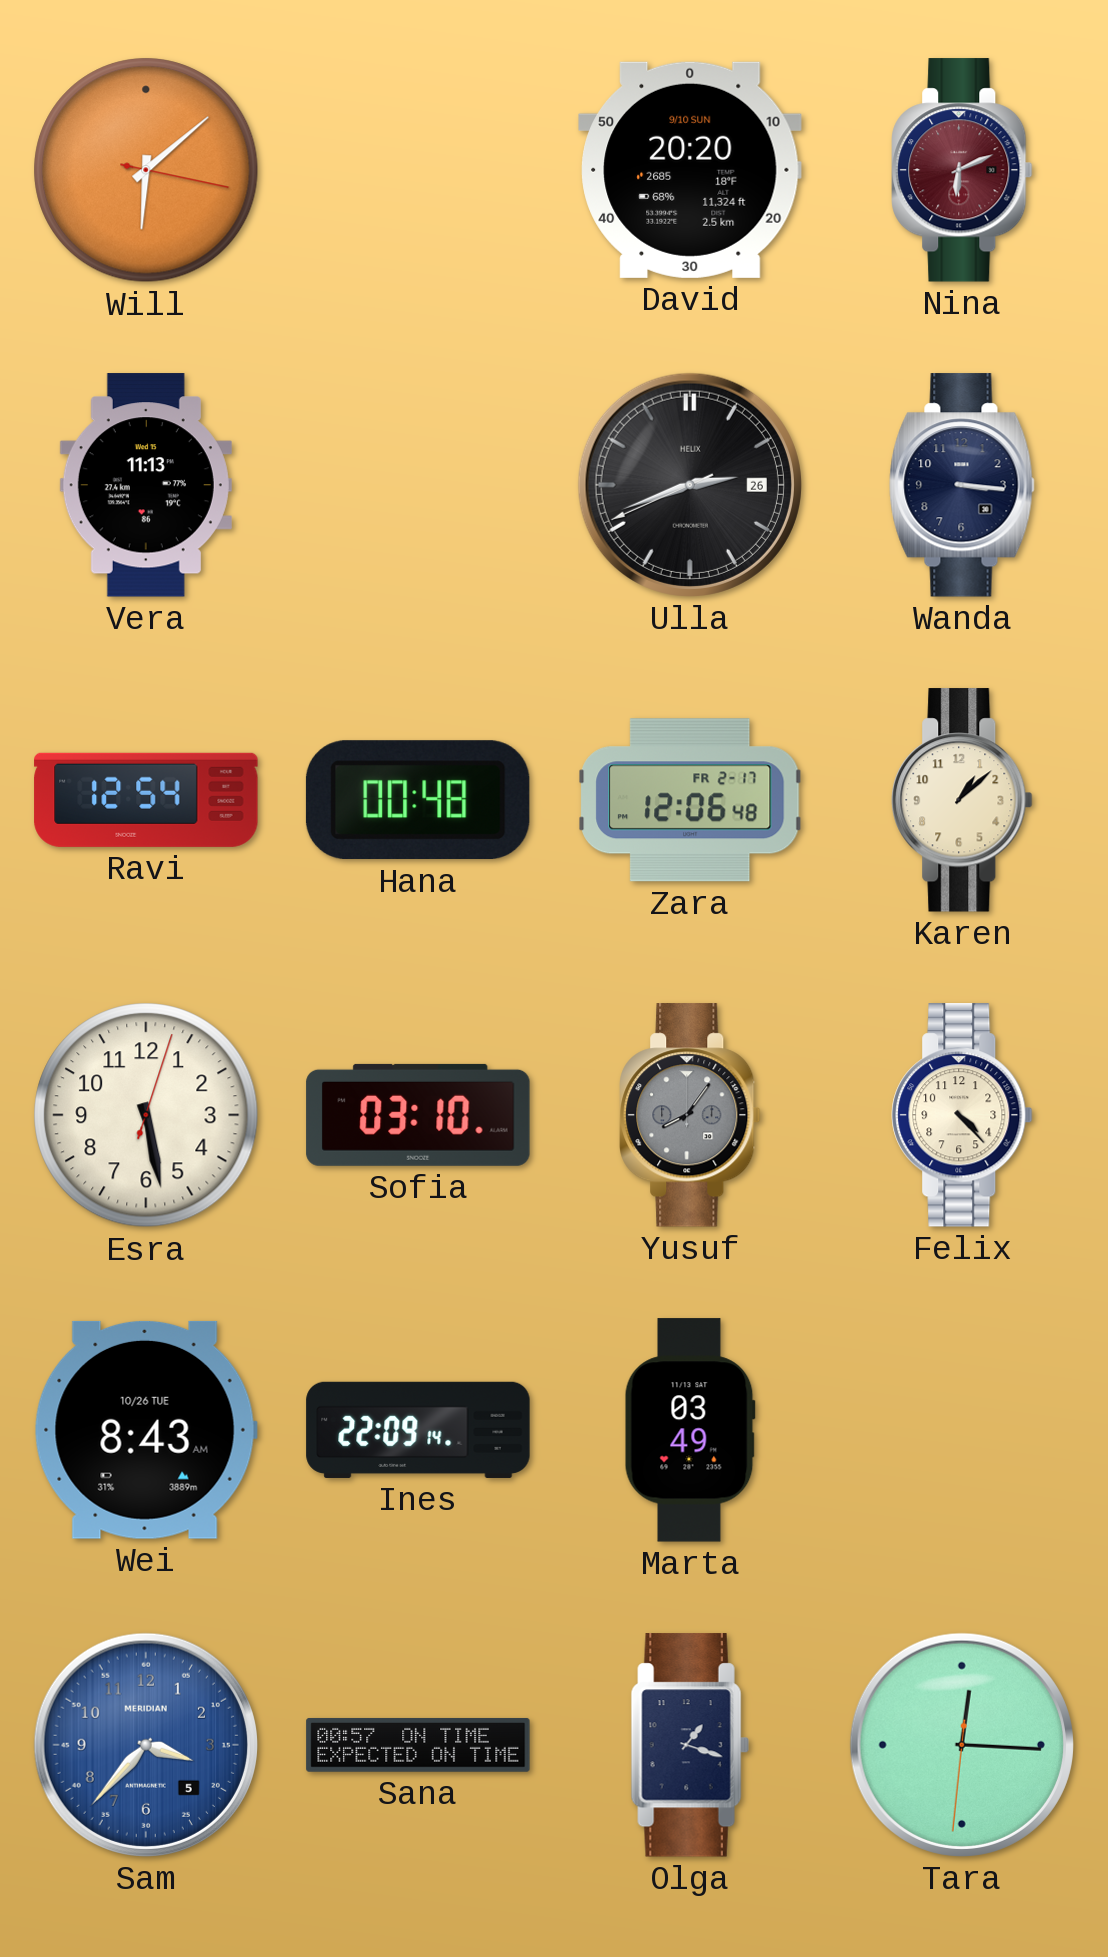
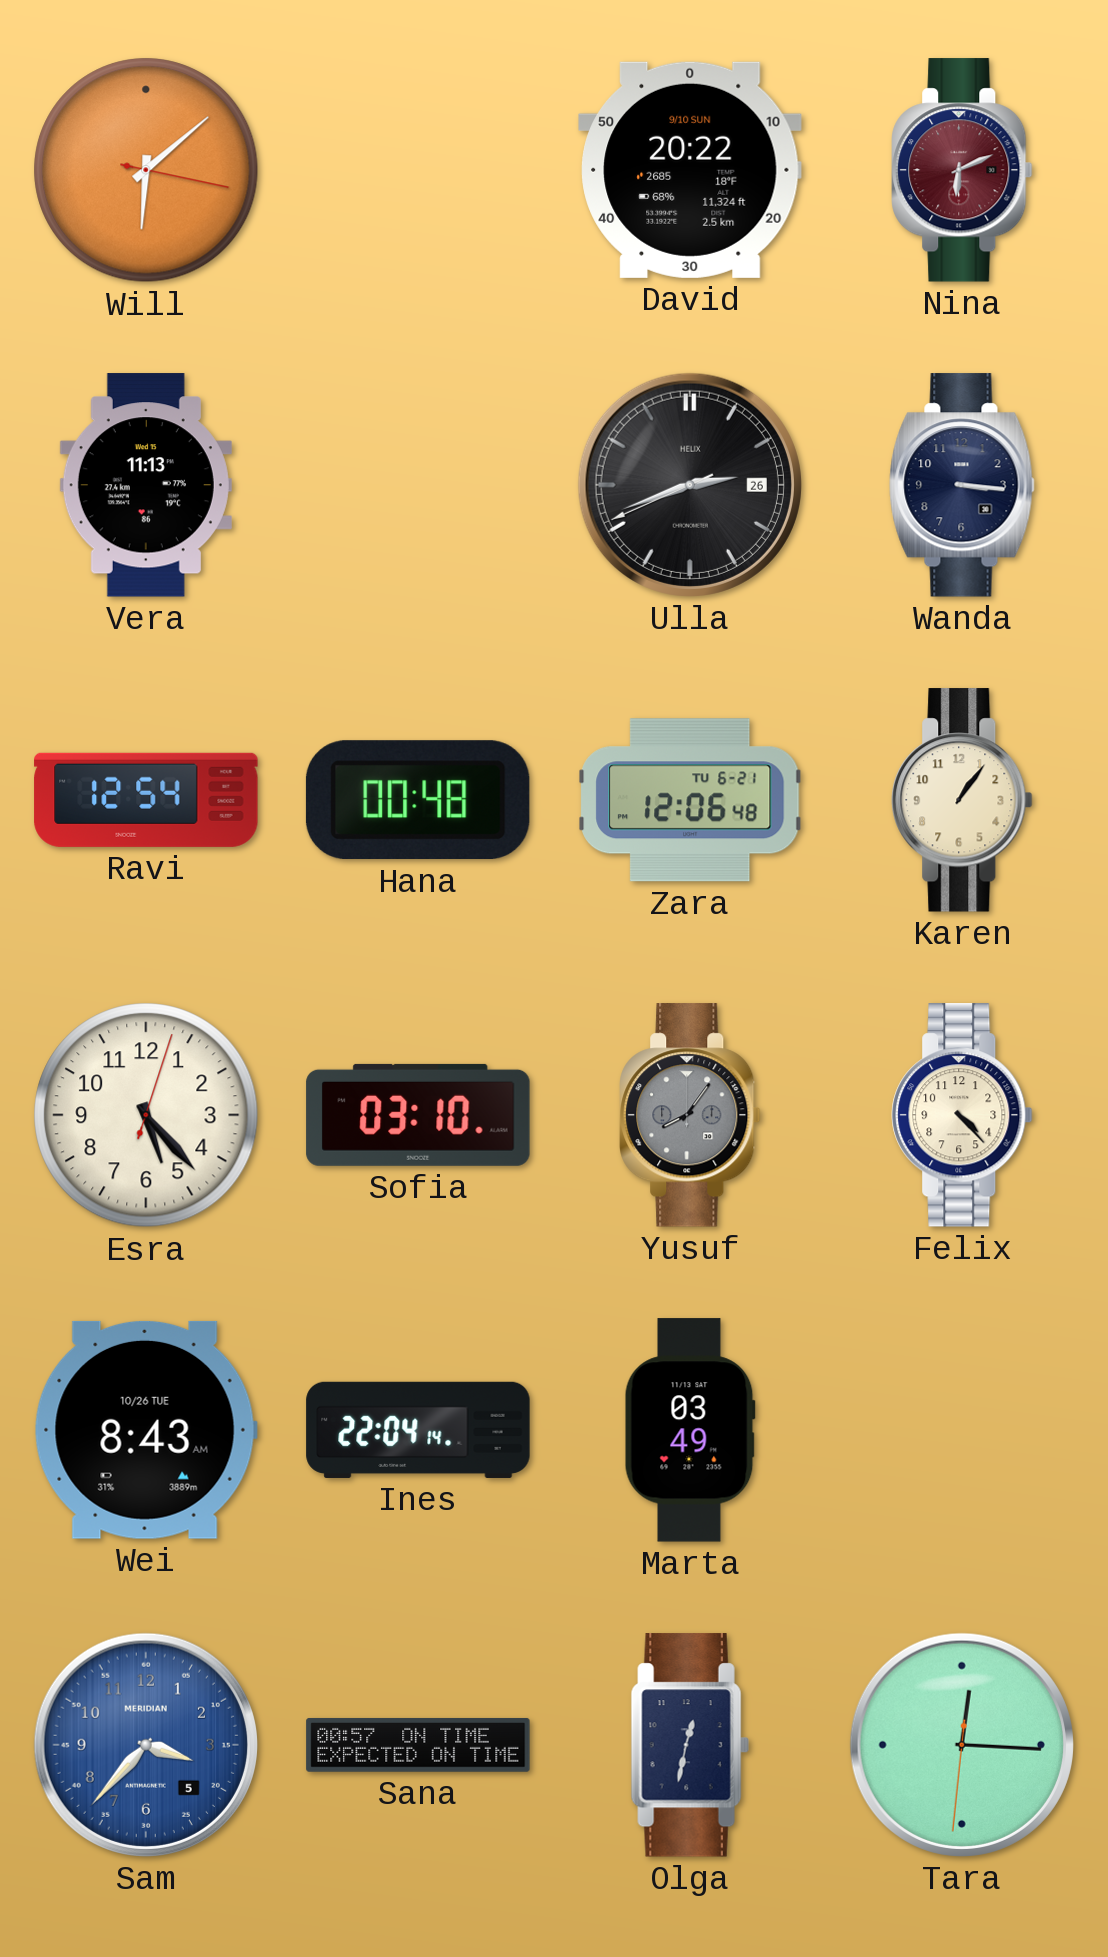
David: 20:20 -> 20:22
Zara date: FR 2-17 -> TU 6-21
Karen: 1:08 -> 1:06
Esra: 5:28 -> 5:23
Ines: 22:09 -> 22:04
Olga: 1:18 -> 12:32
